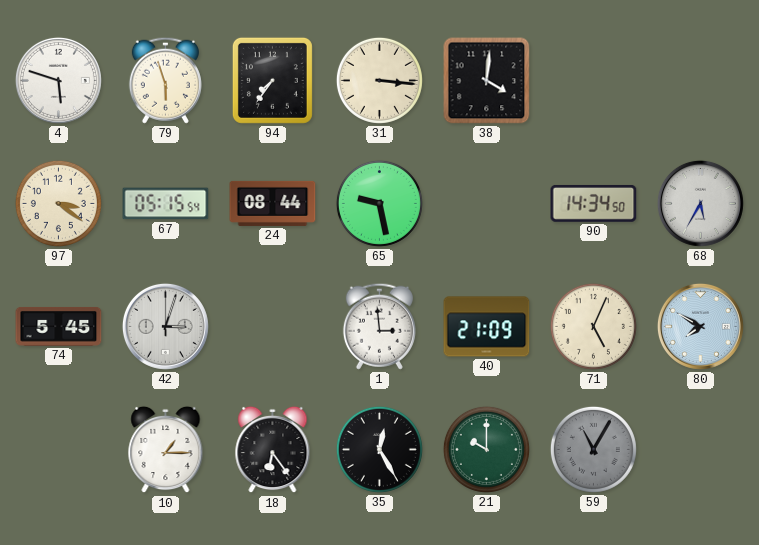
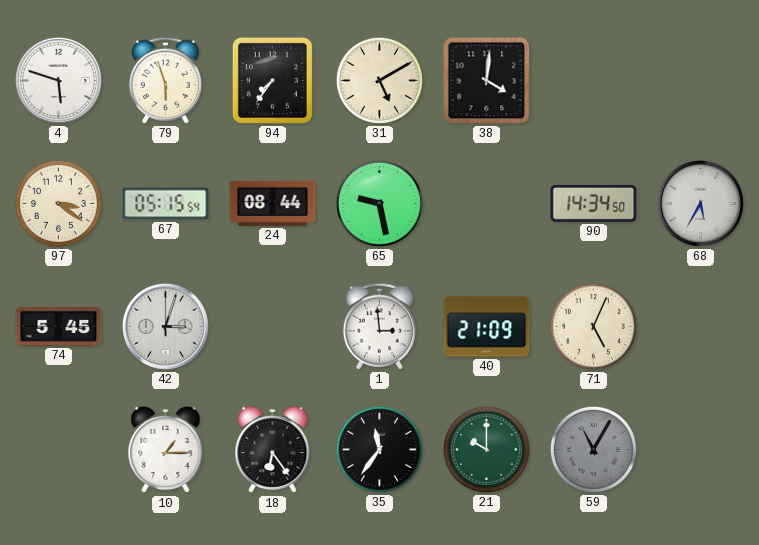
31: 3:16 -> 5:10
80: 7:50 -> none
35: 12:25 -> 11:36
